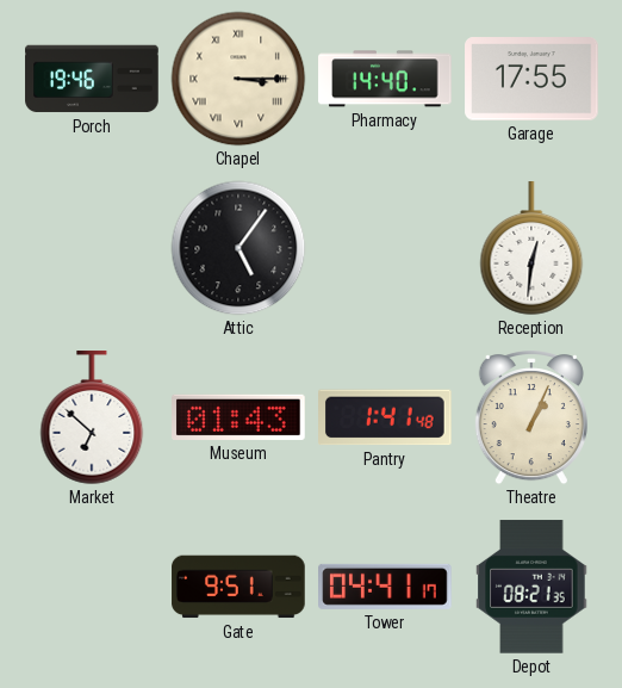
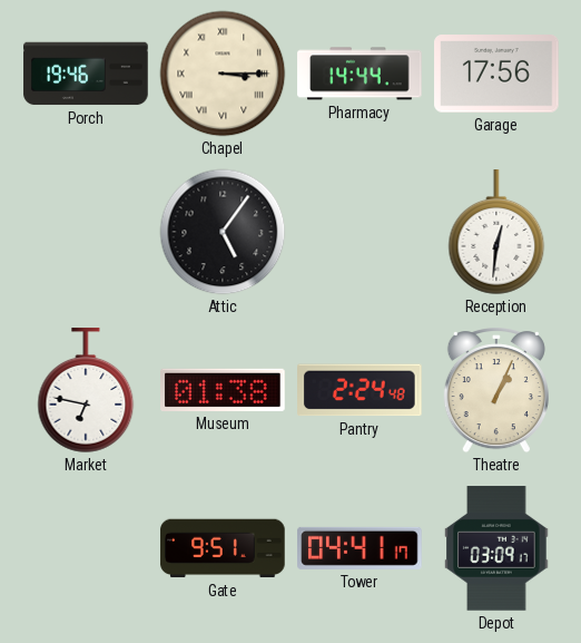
Pharmacy: 14:40 -> 14:44
Garage: 17:55 -> 17:56
Market: 6:52 -> 6:47
Museum: 01:43 -> 01:38
Pantry: 1:41 -> 2:24
Depot: 08:21 -> 03:09
